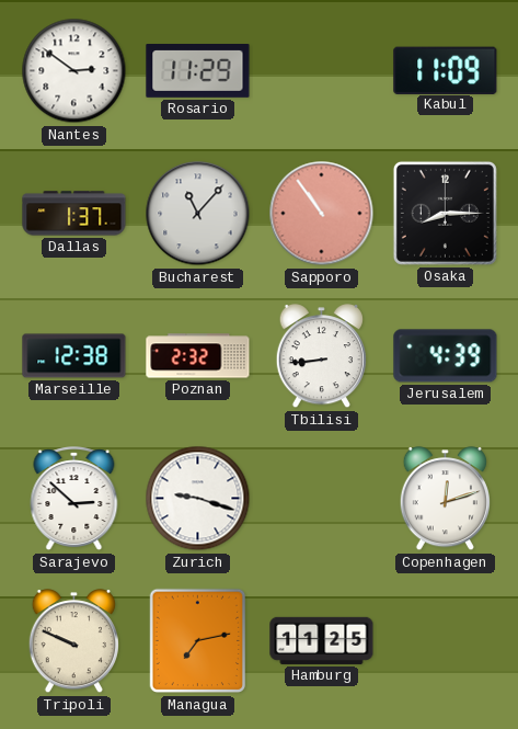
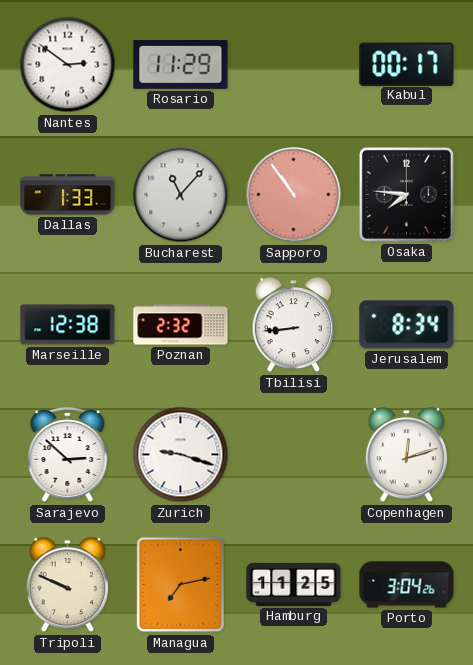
Kabul: 11:09 -> 00:17
Dallas: 1:37 -> 1:33
Osaka: 8:15 -> 7:46
Jerusalem: 4:39 -> 8:34
Porto: none -> 3:04
